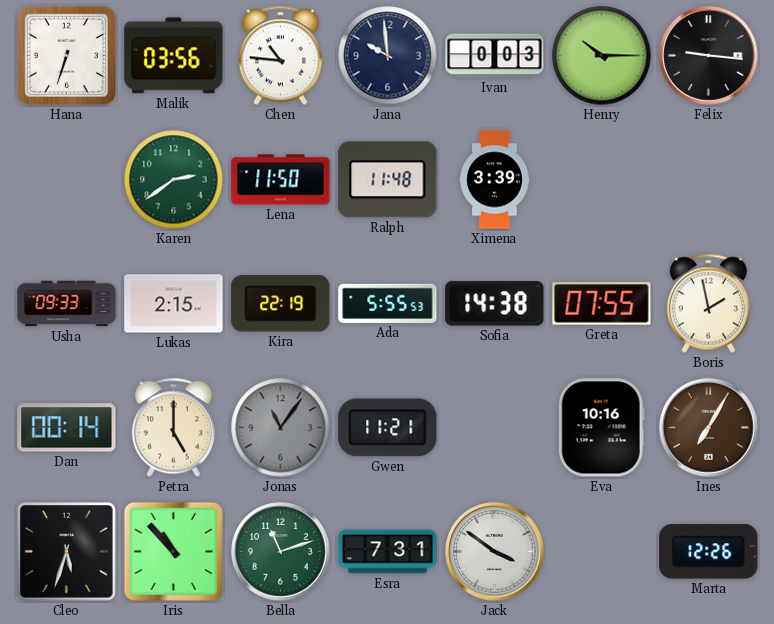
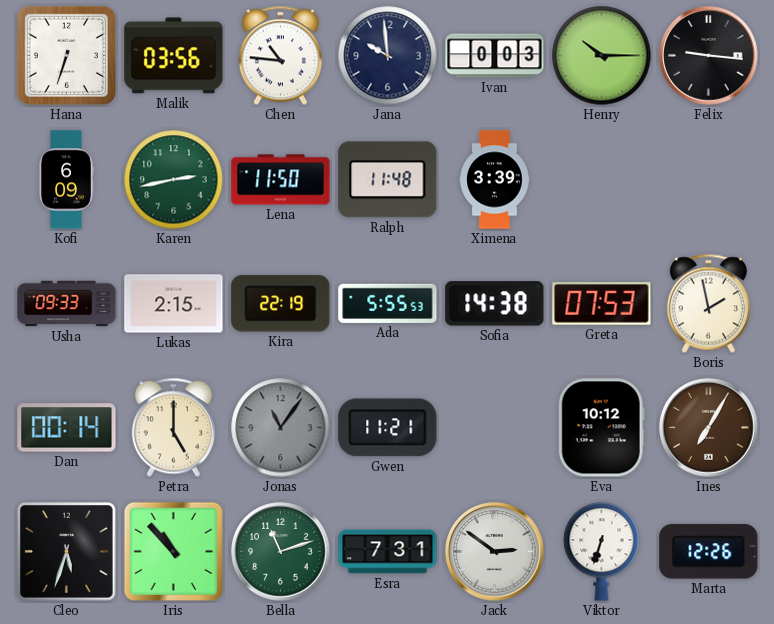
Kofi: none -> 6:09
Karen: 2:39 -> 2:43
Greta: 07:55 -> 07:53
Eva: 10:16 -> 10:12
Jack: 3:51 -> 2:51
Viktor: none -> 6:33
